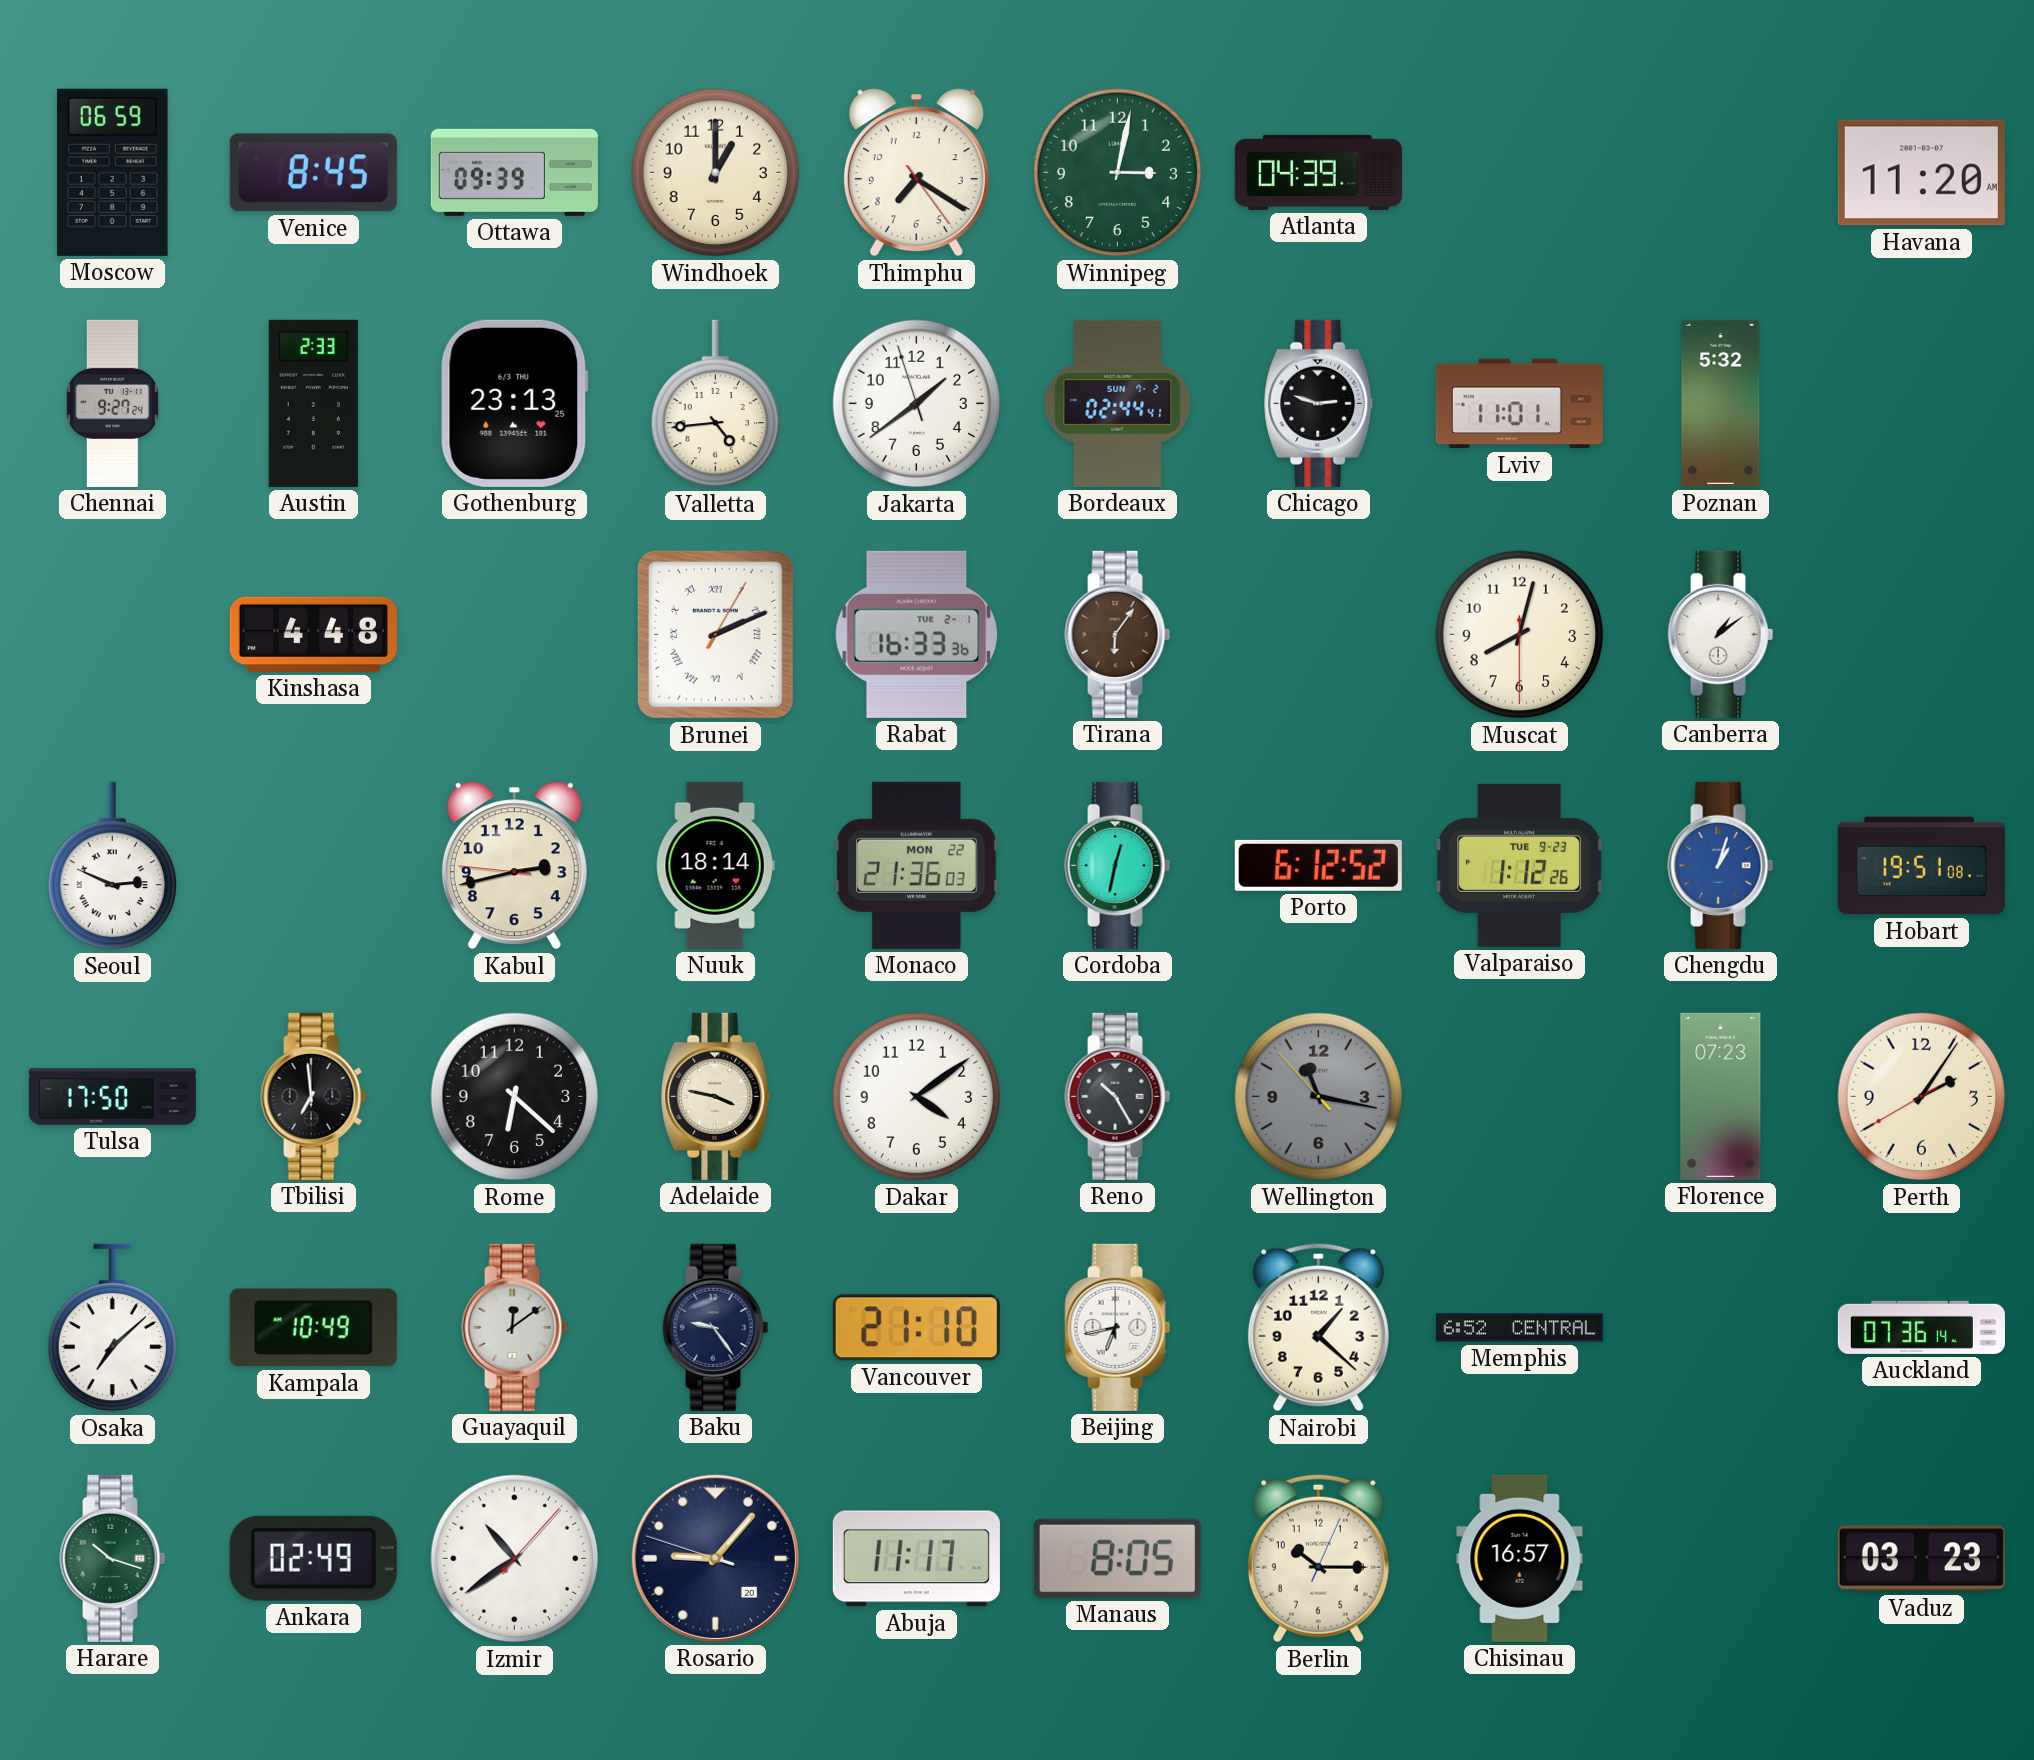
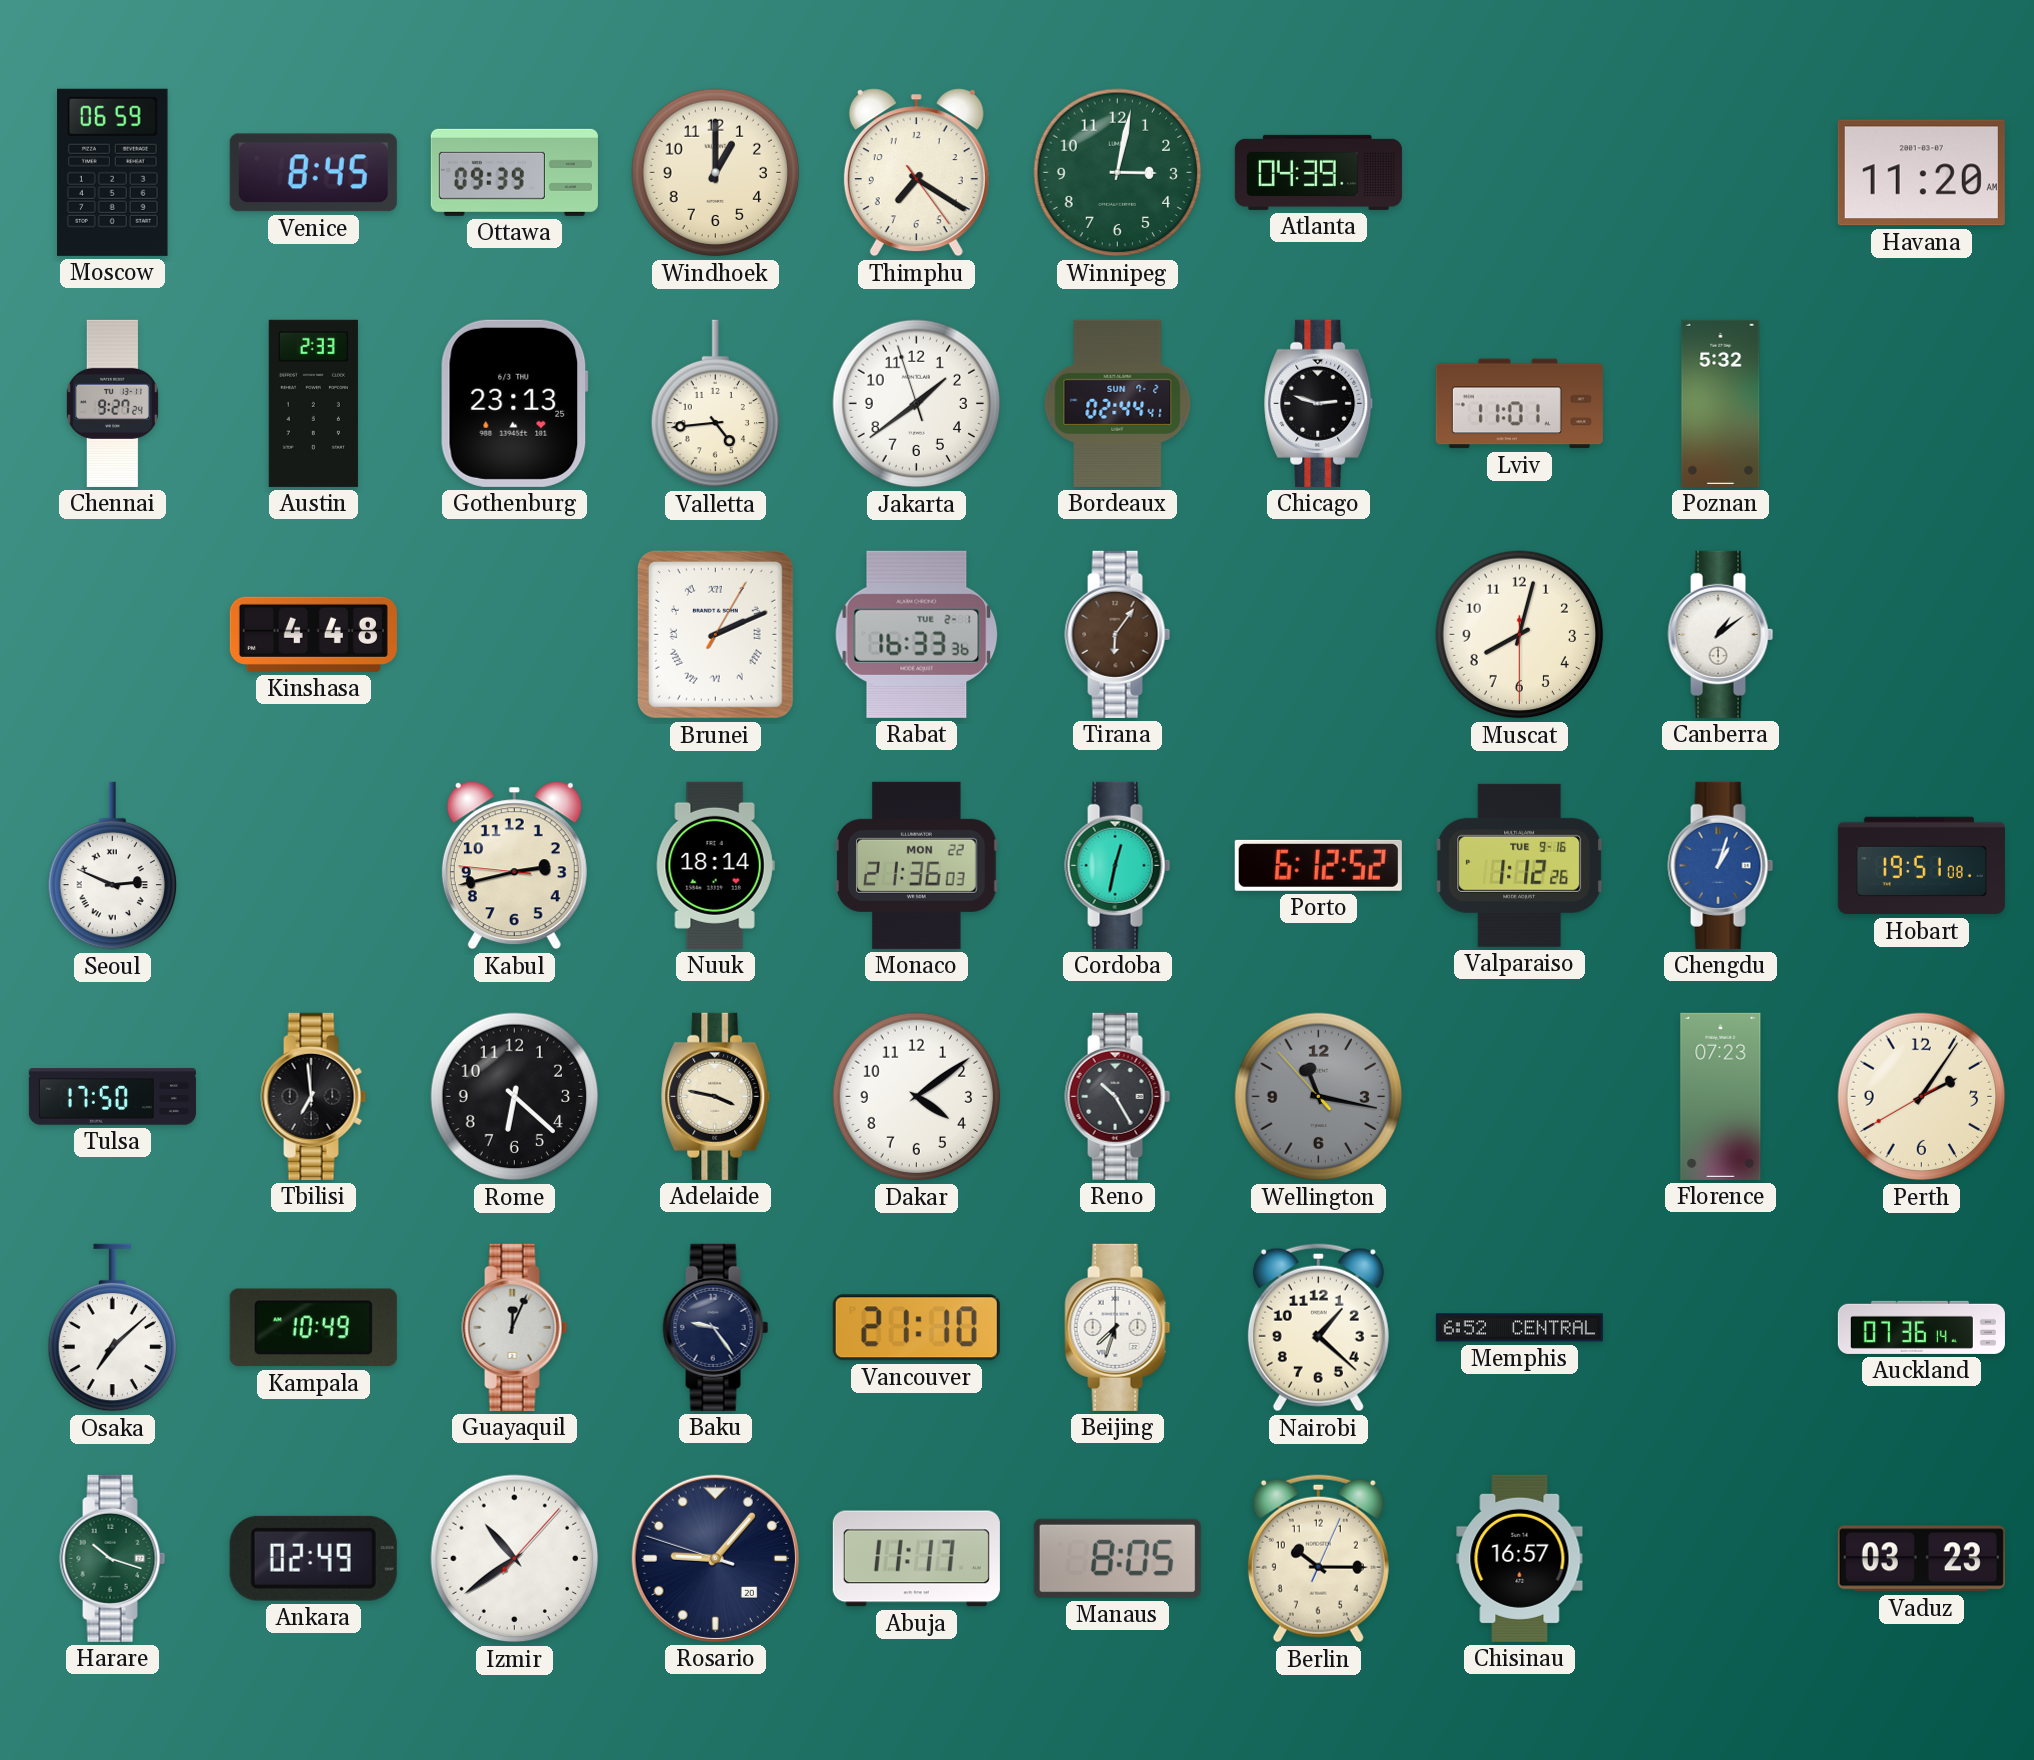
Valparaiso date: TUE 9-23 -> TUE 9-16
Guayaquil: 12:09 -> 12:04
Beijing: 6:43 -> 7:33
